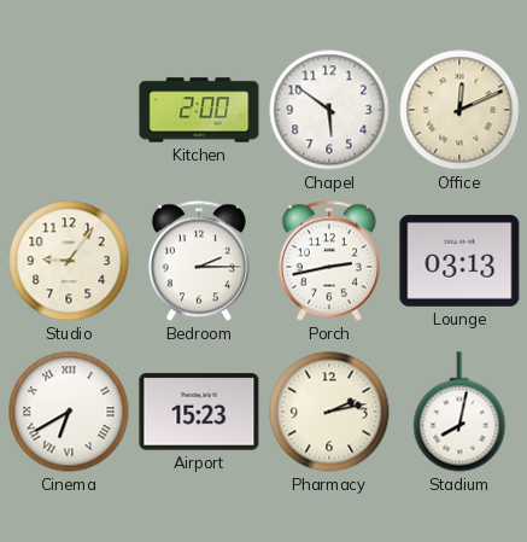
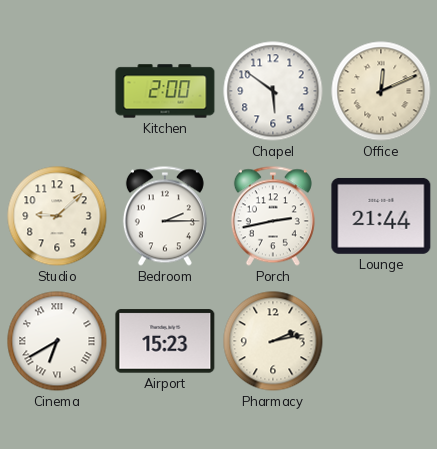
Studio: 9:06 -> 9:08
Lounge: 03:13 -> 21:44
Stadium: 8:02 -> none
